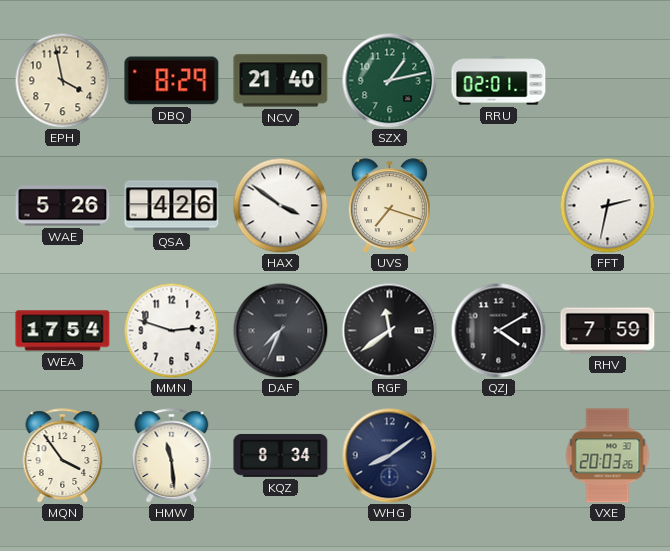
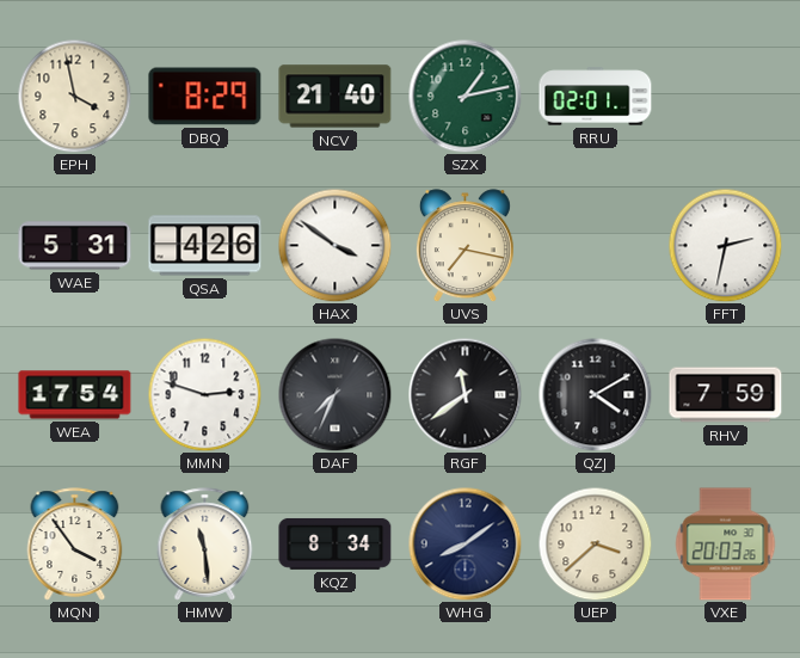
WAE: 5:26 -> 5:31
UVS: 7:18 -> 7:17
UEP: none -> 3:38
